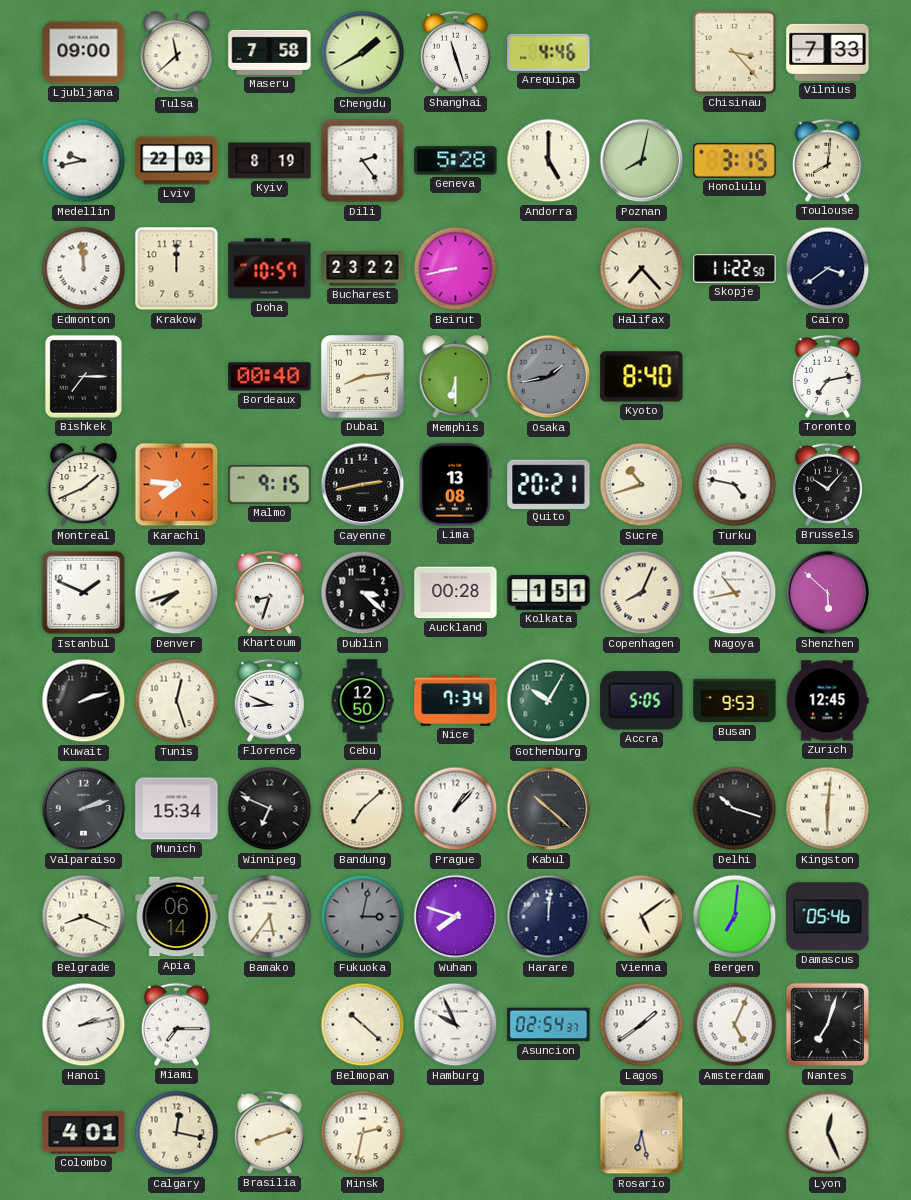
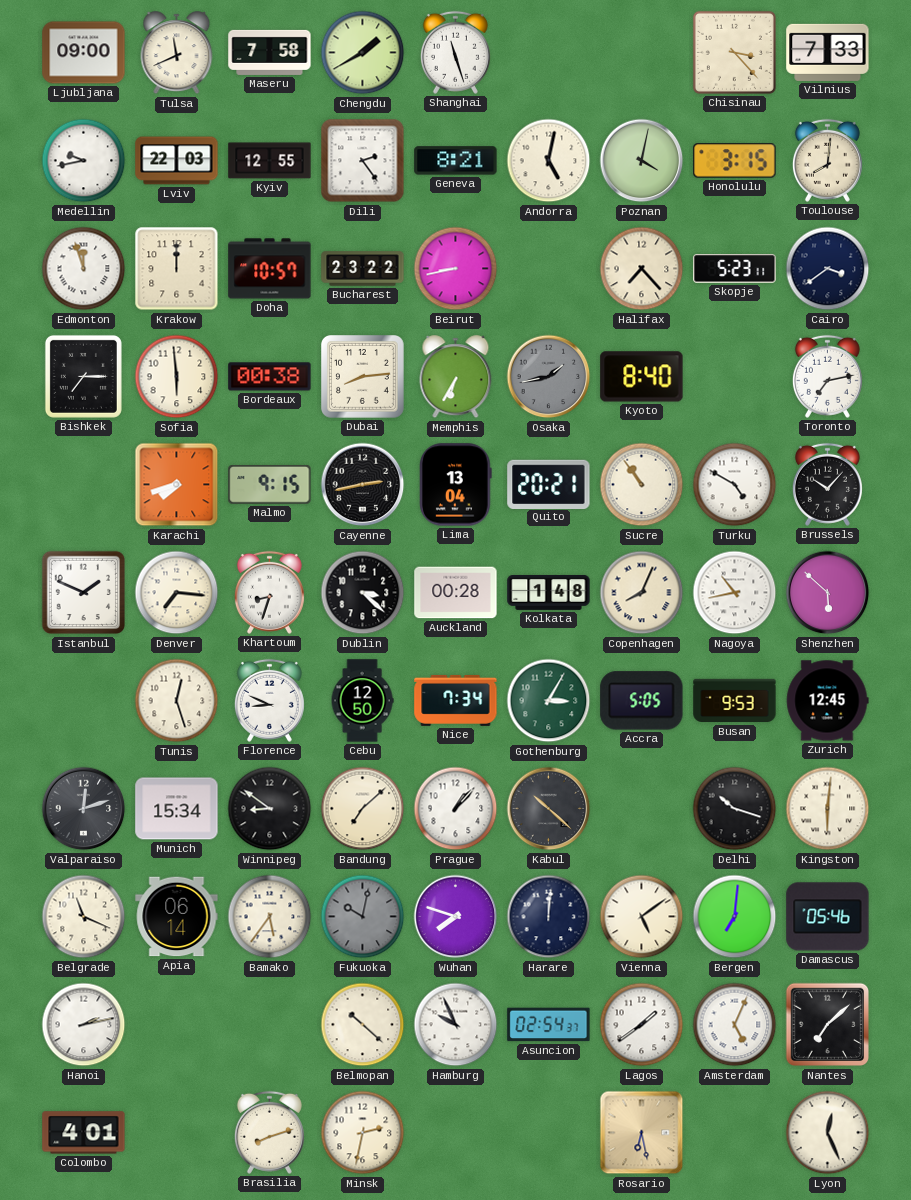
Tulsa: 11:38 -> 11:41
Arequipa: 4:46 -> none
Kyiv: 8:19 -> 12:55
Geneva: 5:28 -> 8:21
Andorra: 5:00 -> 5:02
Poznan: 8:02 -> 4:02
Edmonton: 11:59 -> 11:57
Skopje: 11:22 -> 5:23
Sofia: none -> 5:59
Bordeaux: 00:40 -> 00:38
Memphis: 6:30 -> 6:35
Montreal: 1:41 -> none
Karachi: 7:46 -> 7:42
Lima: 13:08 -> 13:04
Sucre: 10:42 -> 10:54
Turku: 4:47 -> 4:50
Denver: 7:42 -> 7:16
Kolkata: 1:51 -> 1:48
Kuwait: 2:12 -> none
Gothenburg: 10:05 -> 3:05
Valparaiso: 2:12 -> 12:12
Winnipeg: 6:49 -> 8:51
Belgrade: 8:19 -> 11:19
Fukuoka: 3:02 -> 10:02
Miami: 7:15 -> none
Nantes: 7:03 -> 7:08
Calgary: 12:17 -> none
